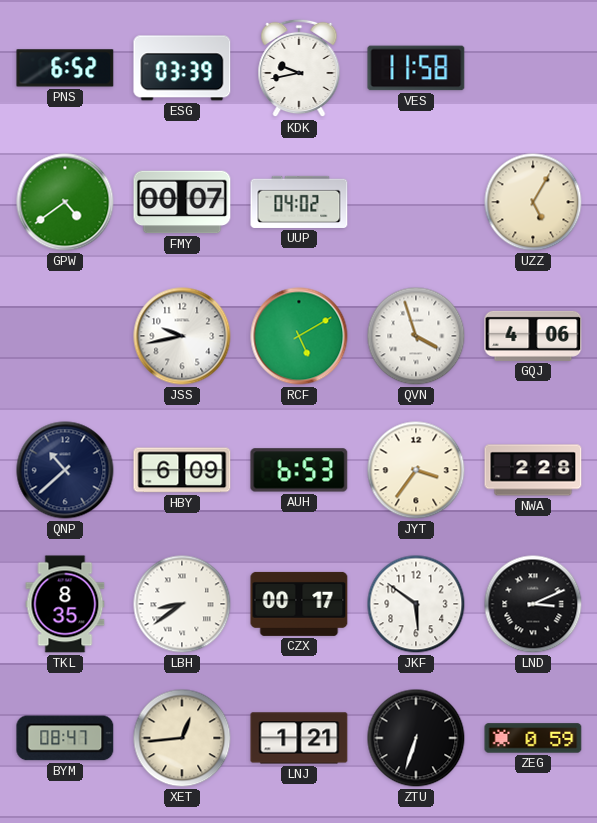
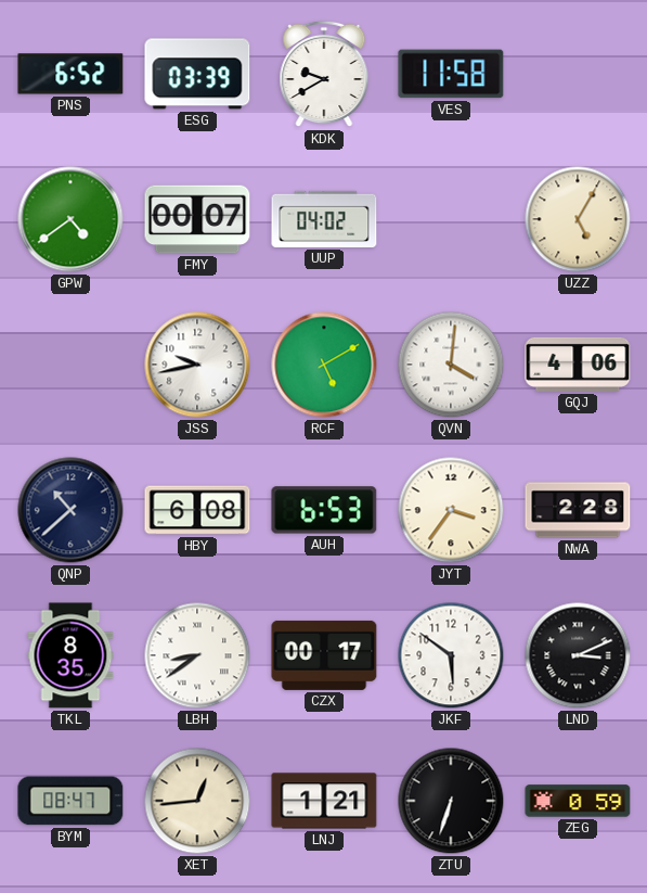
KDK: 9:43 -> 9:40
QVN: 3:57 -> 4:01
HBY: 6:09 -> 6:08
